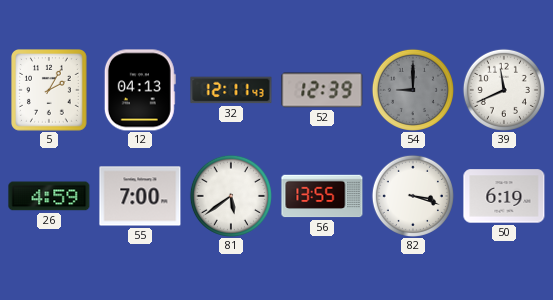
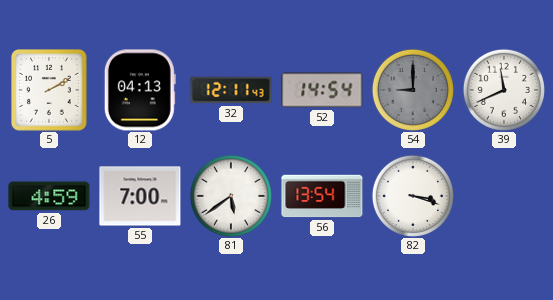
5: 2:05 -> 2:10
52: 12:39 -> 14:54
56: 13:55 -> 13:54
50: 6:19 -> none
